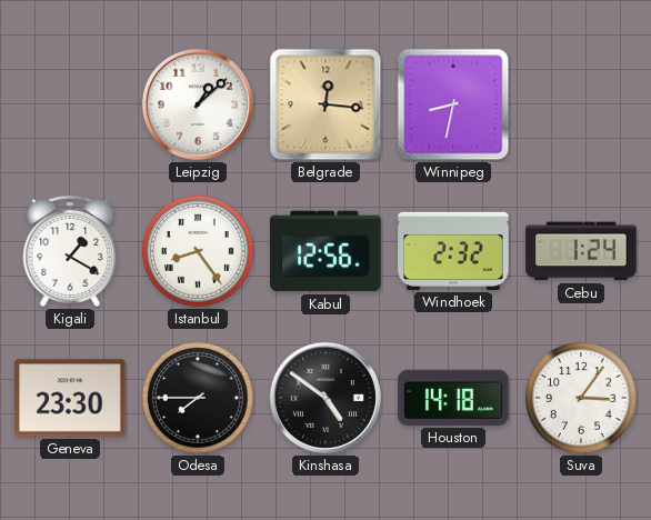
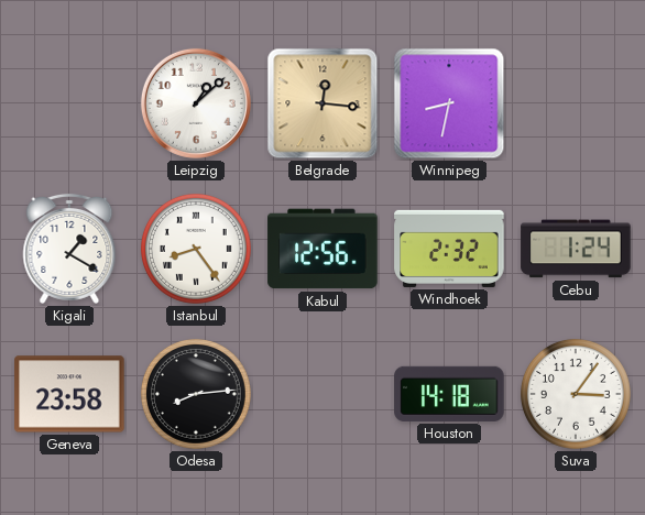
Geneva: 23:30 -> 23:58
Odesa: 7:45 -> 8:14
Kinshasa: 4:51 -> none
